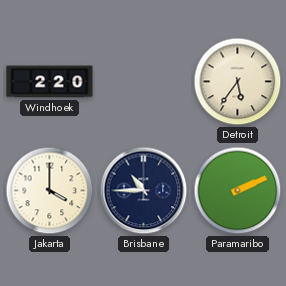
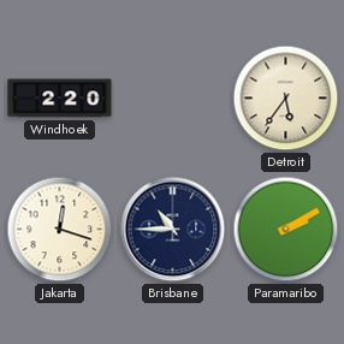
Jakarta: 4:00 -> 12:18
Paramaribo: 2:11 -> 2:10
